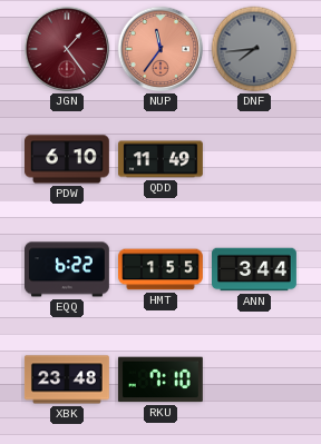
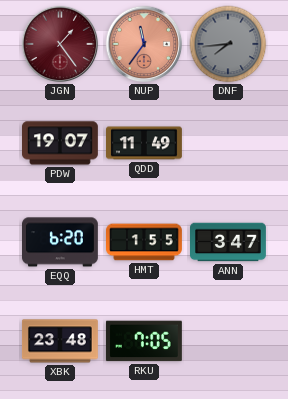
PDW: 6:10 -> 19:07
EQQ: 6:22 -> 6:20
ANN: 3:44 -> 3:47
RKU: 7:10 -> 7:05
